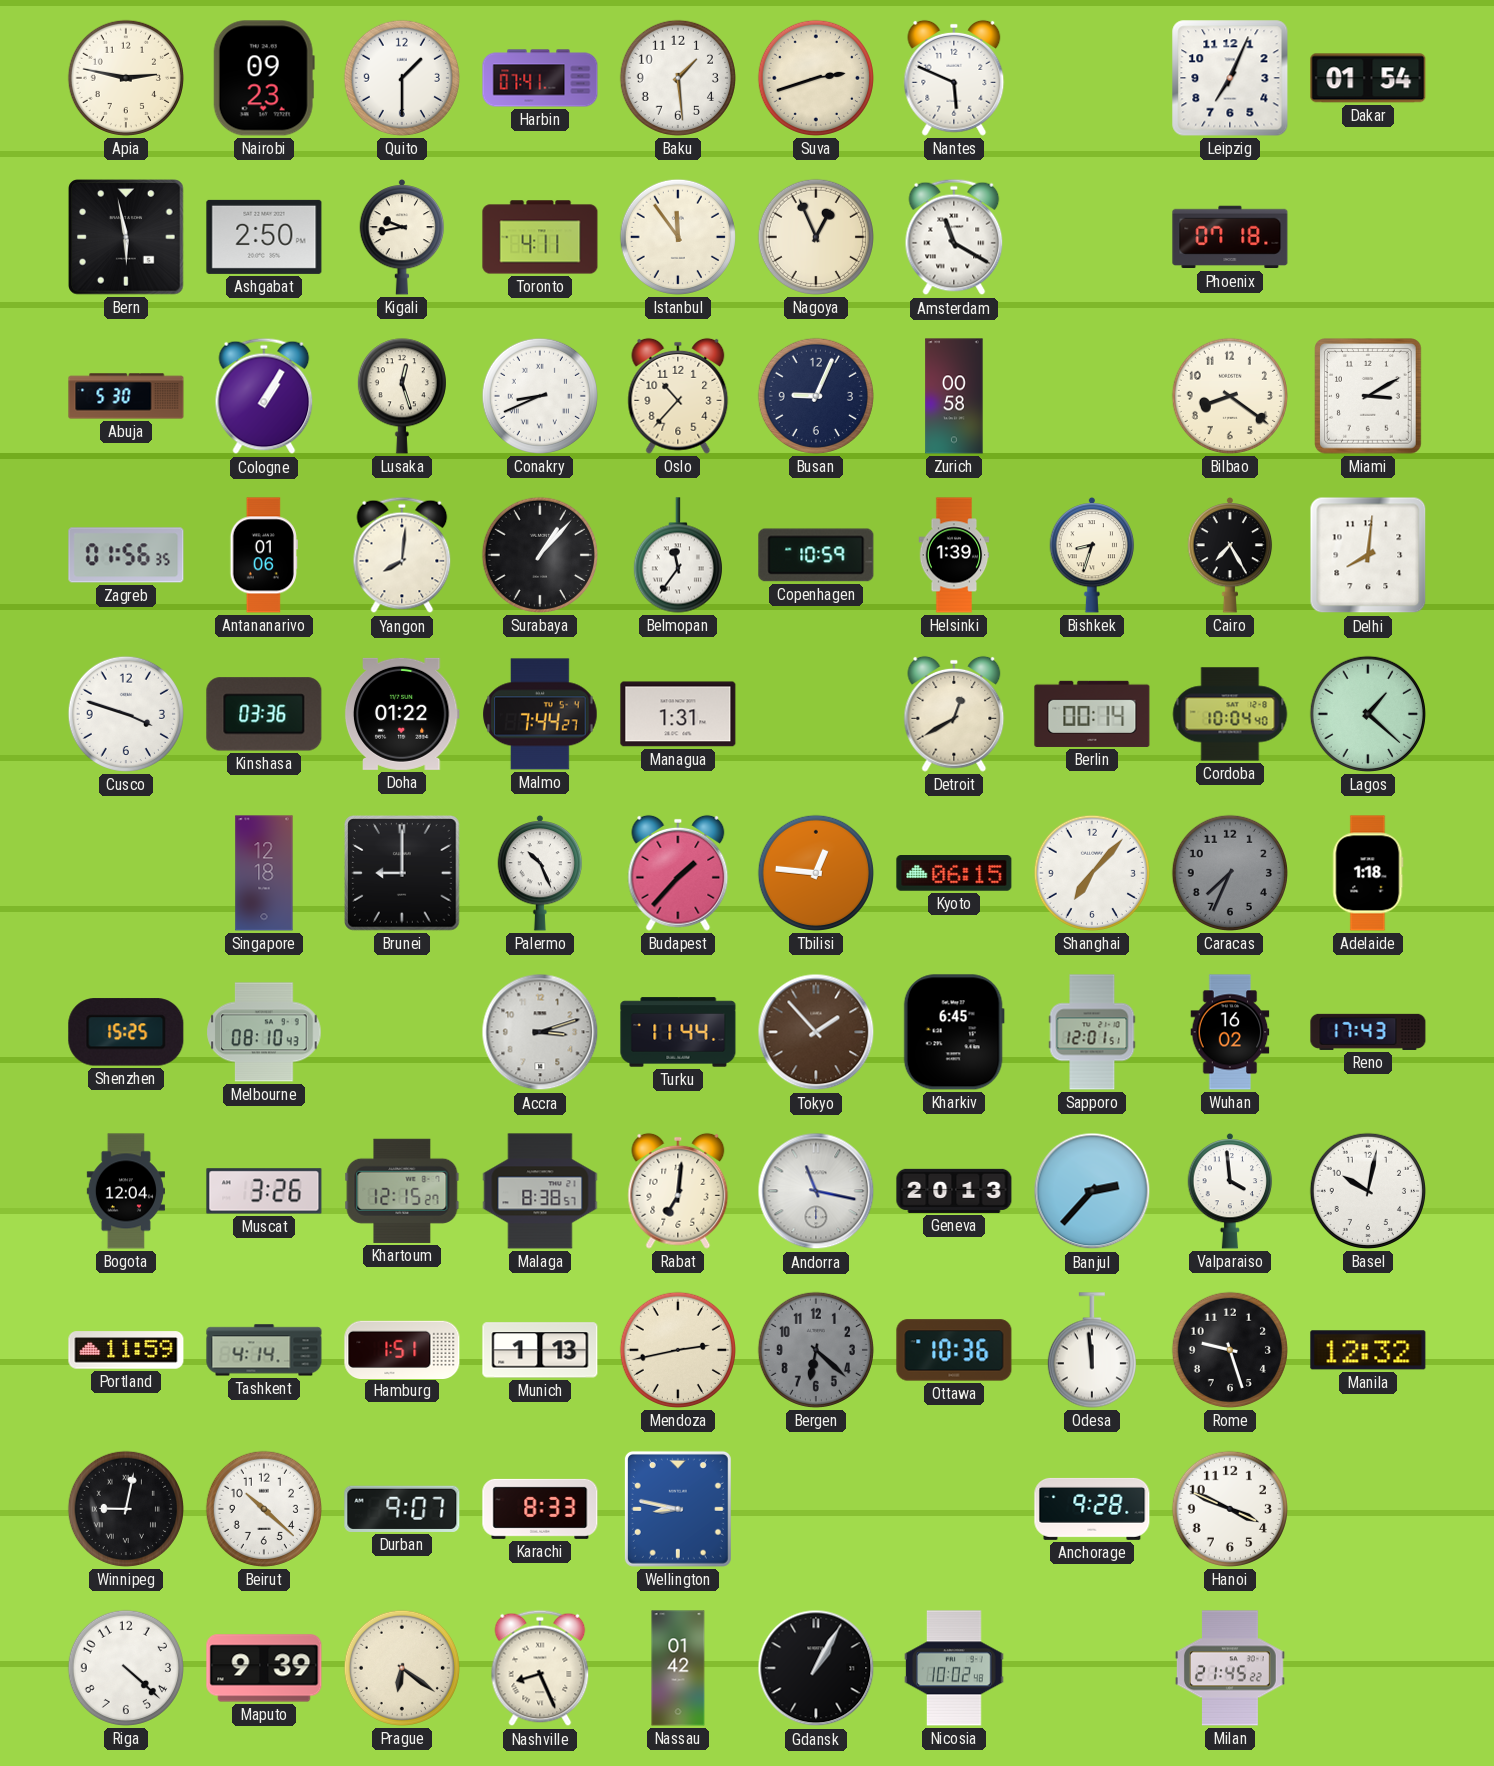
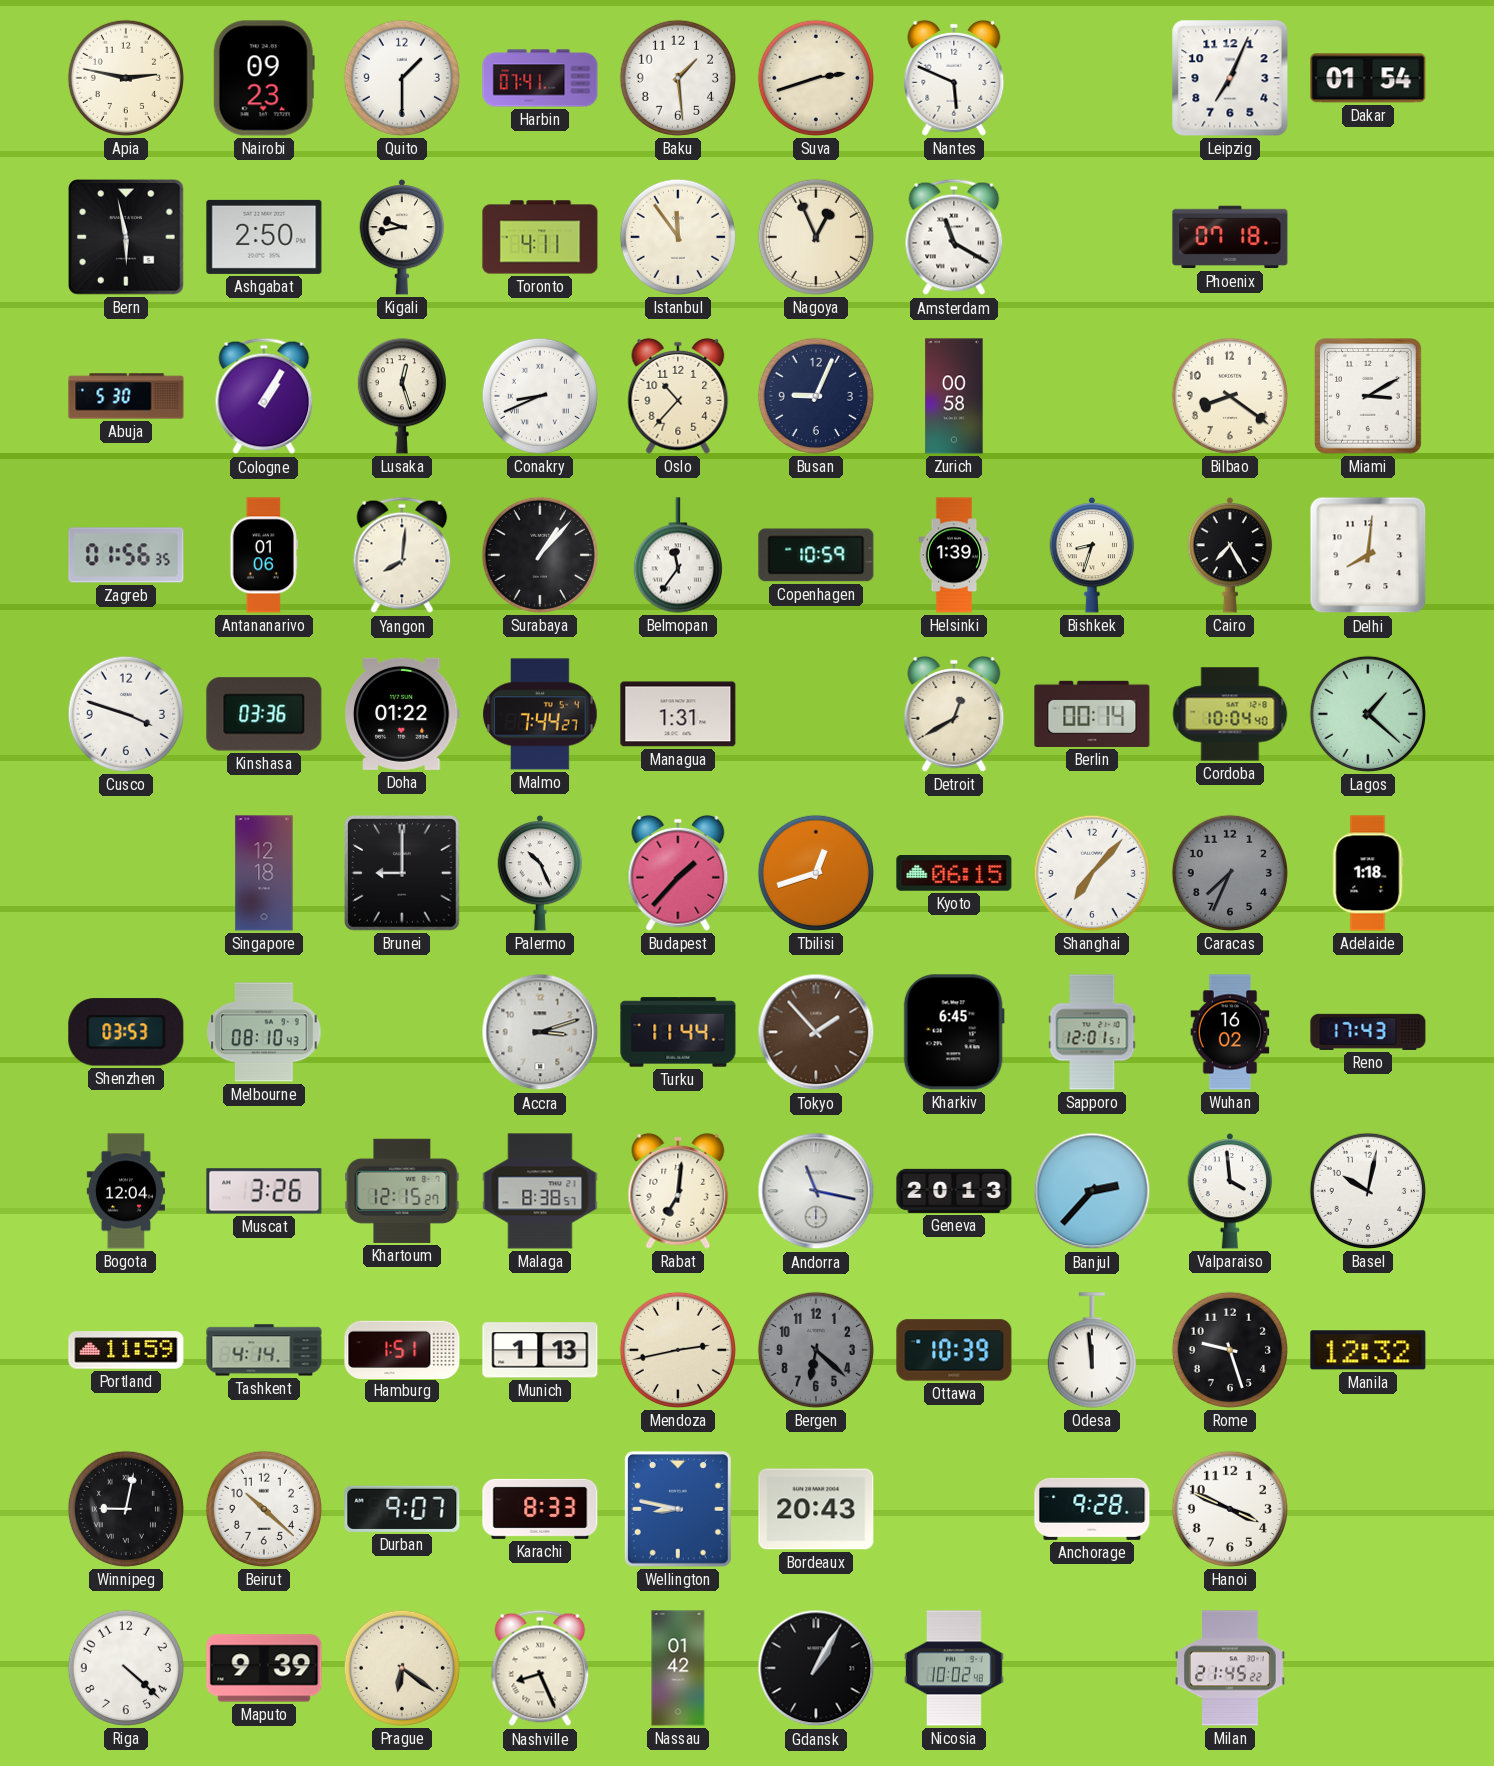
Tbilisi: 12:46 -> 12:42
Shenzhen: 15:25 -> 03:53
Ottawa: 10:36 -> 10:39
Bordeaux: none -> 20:43
